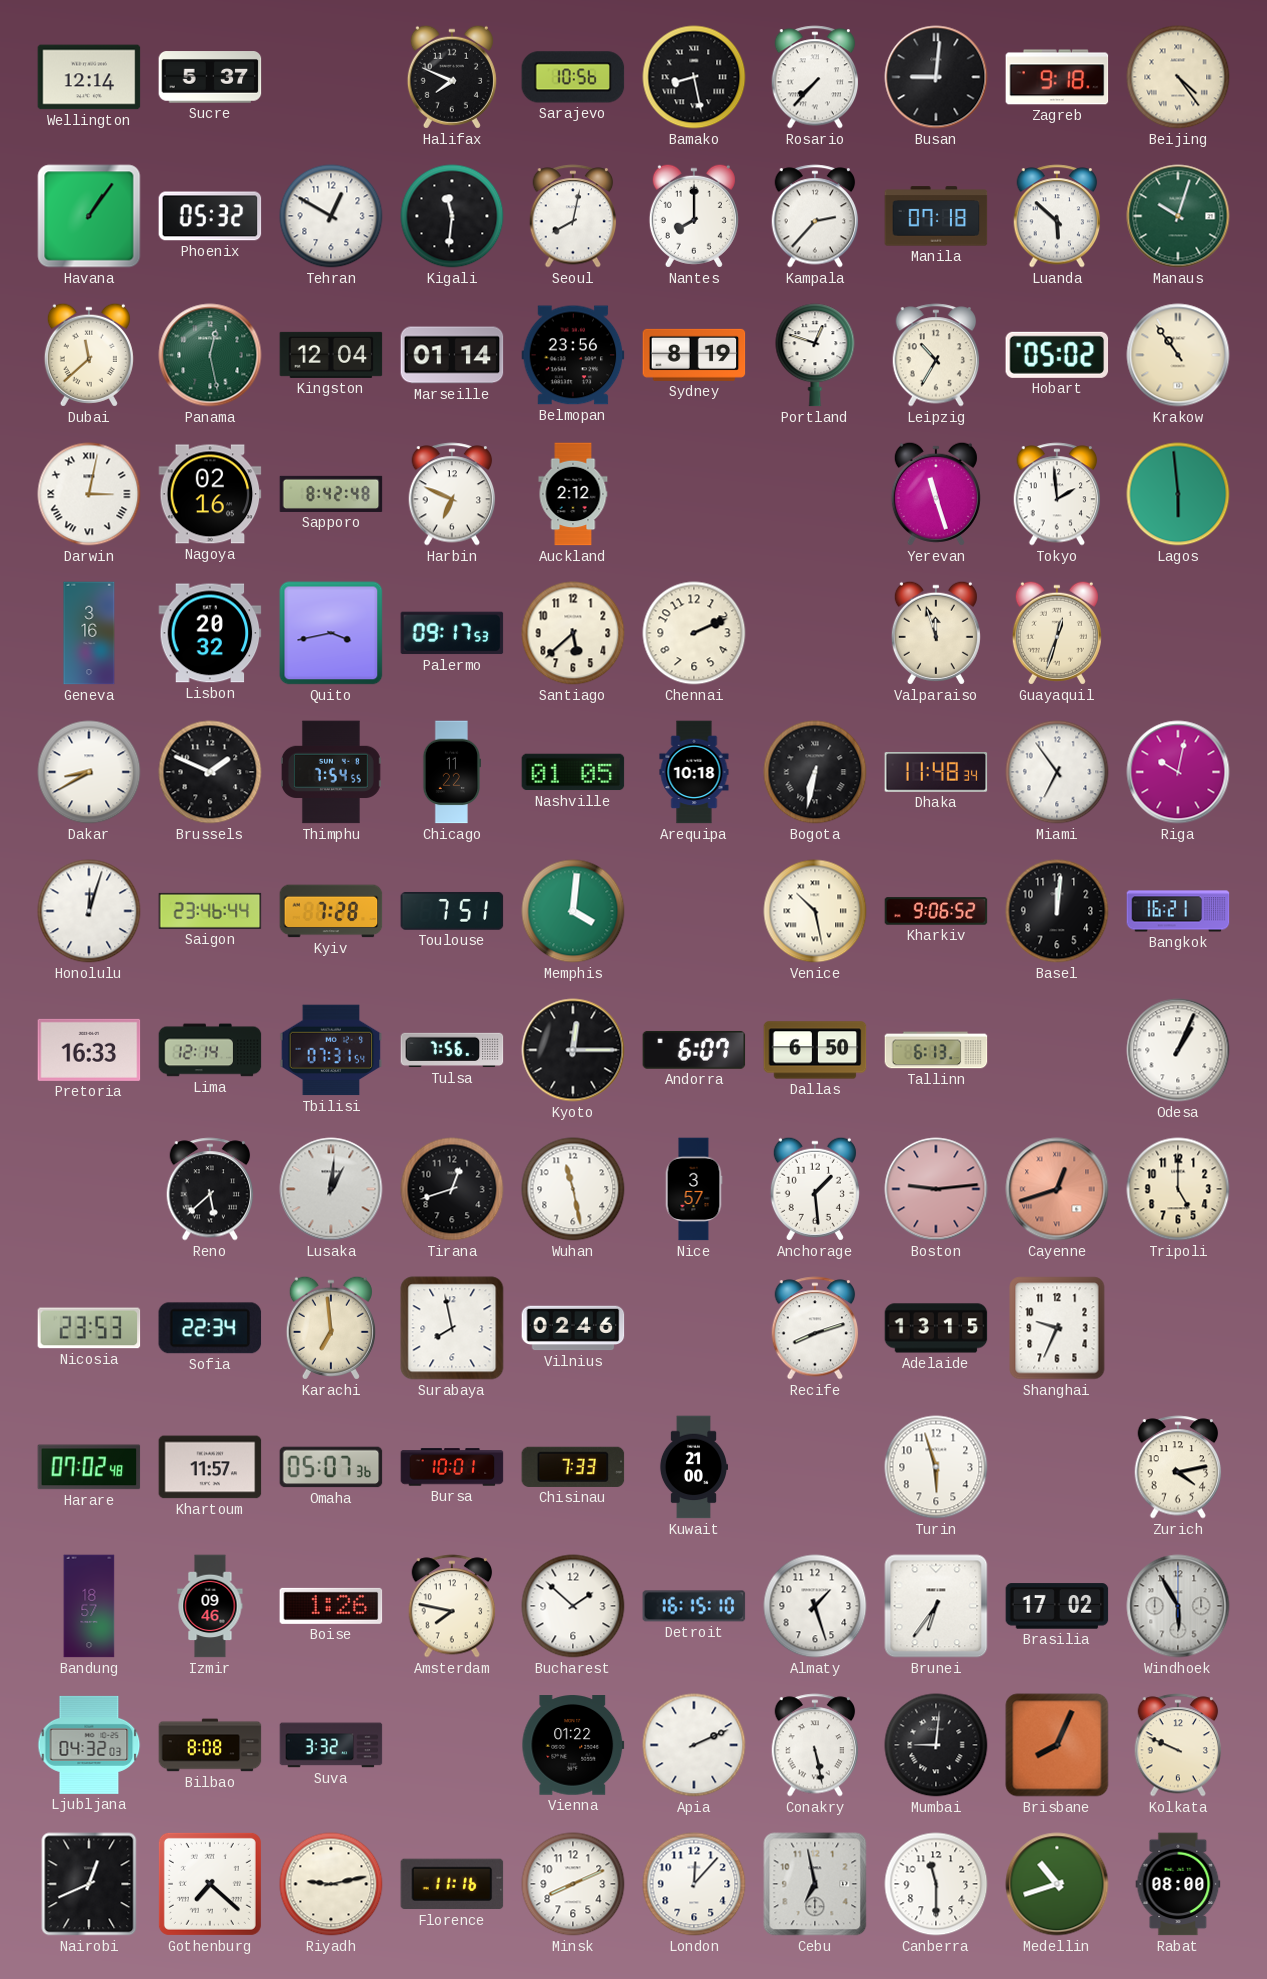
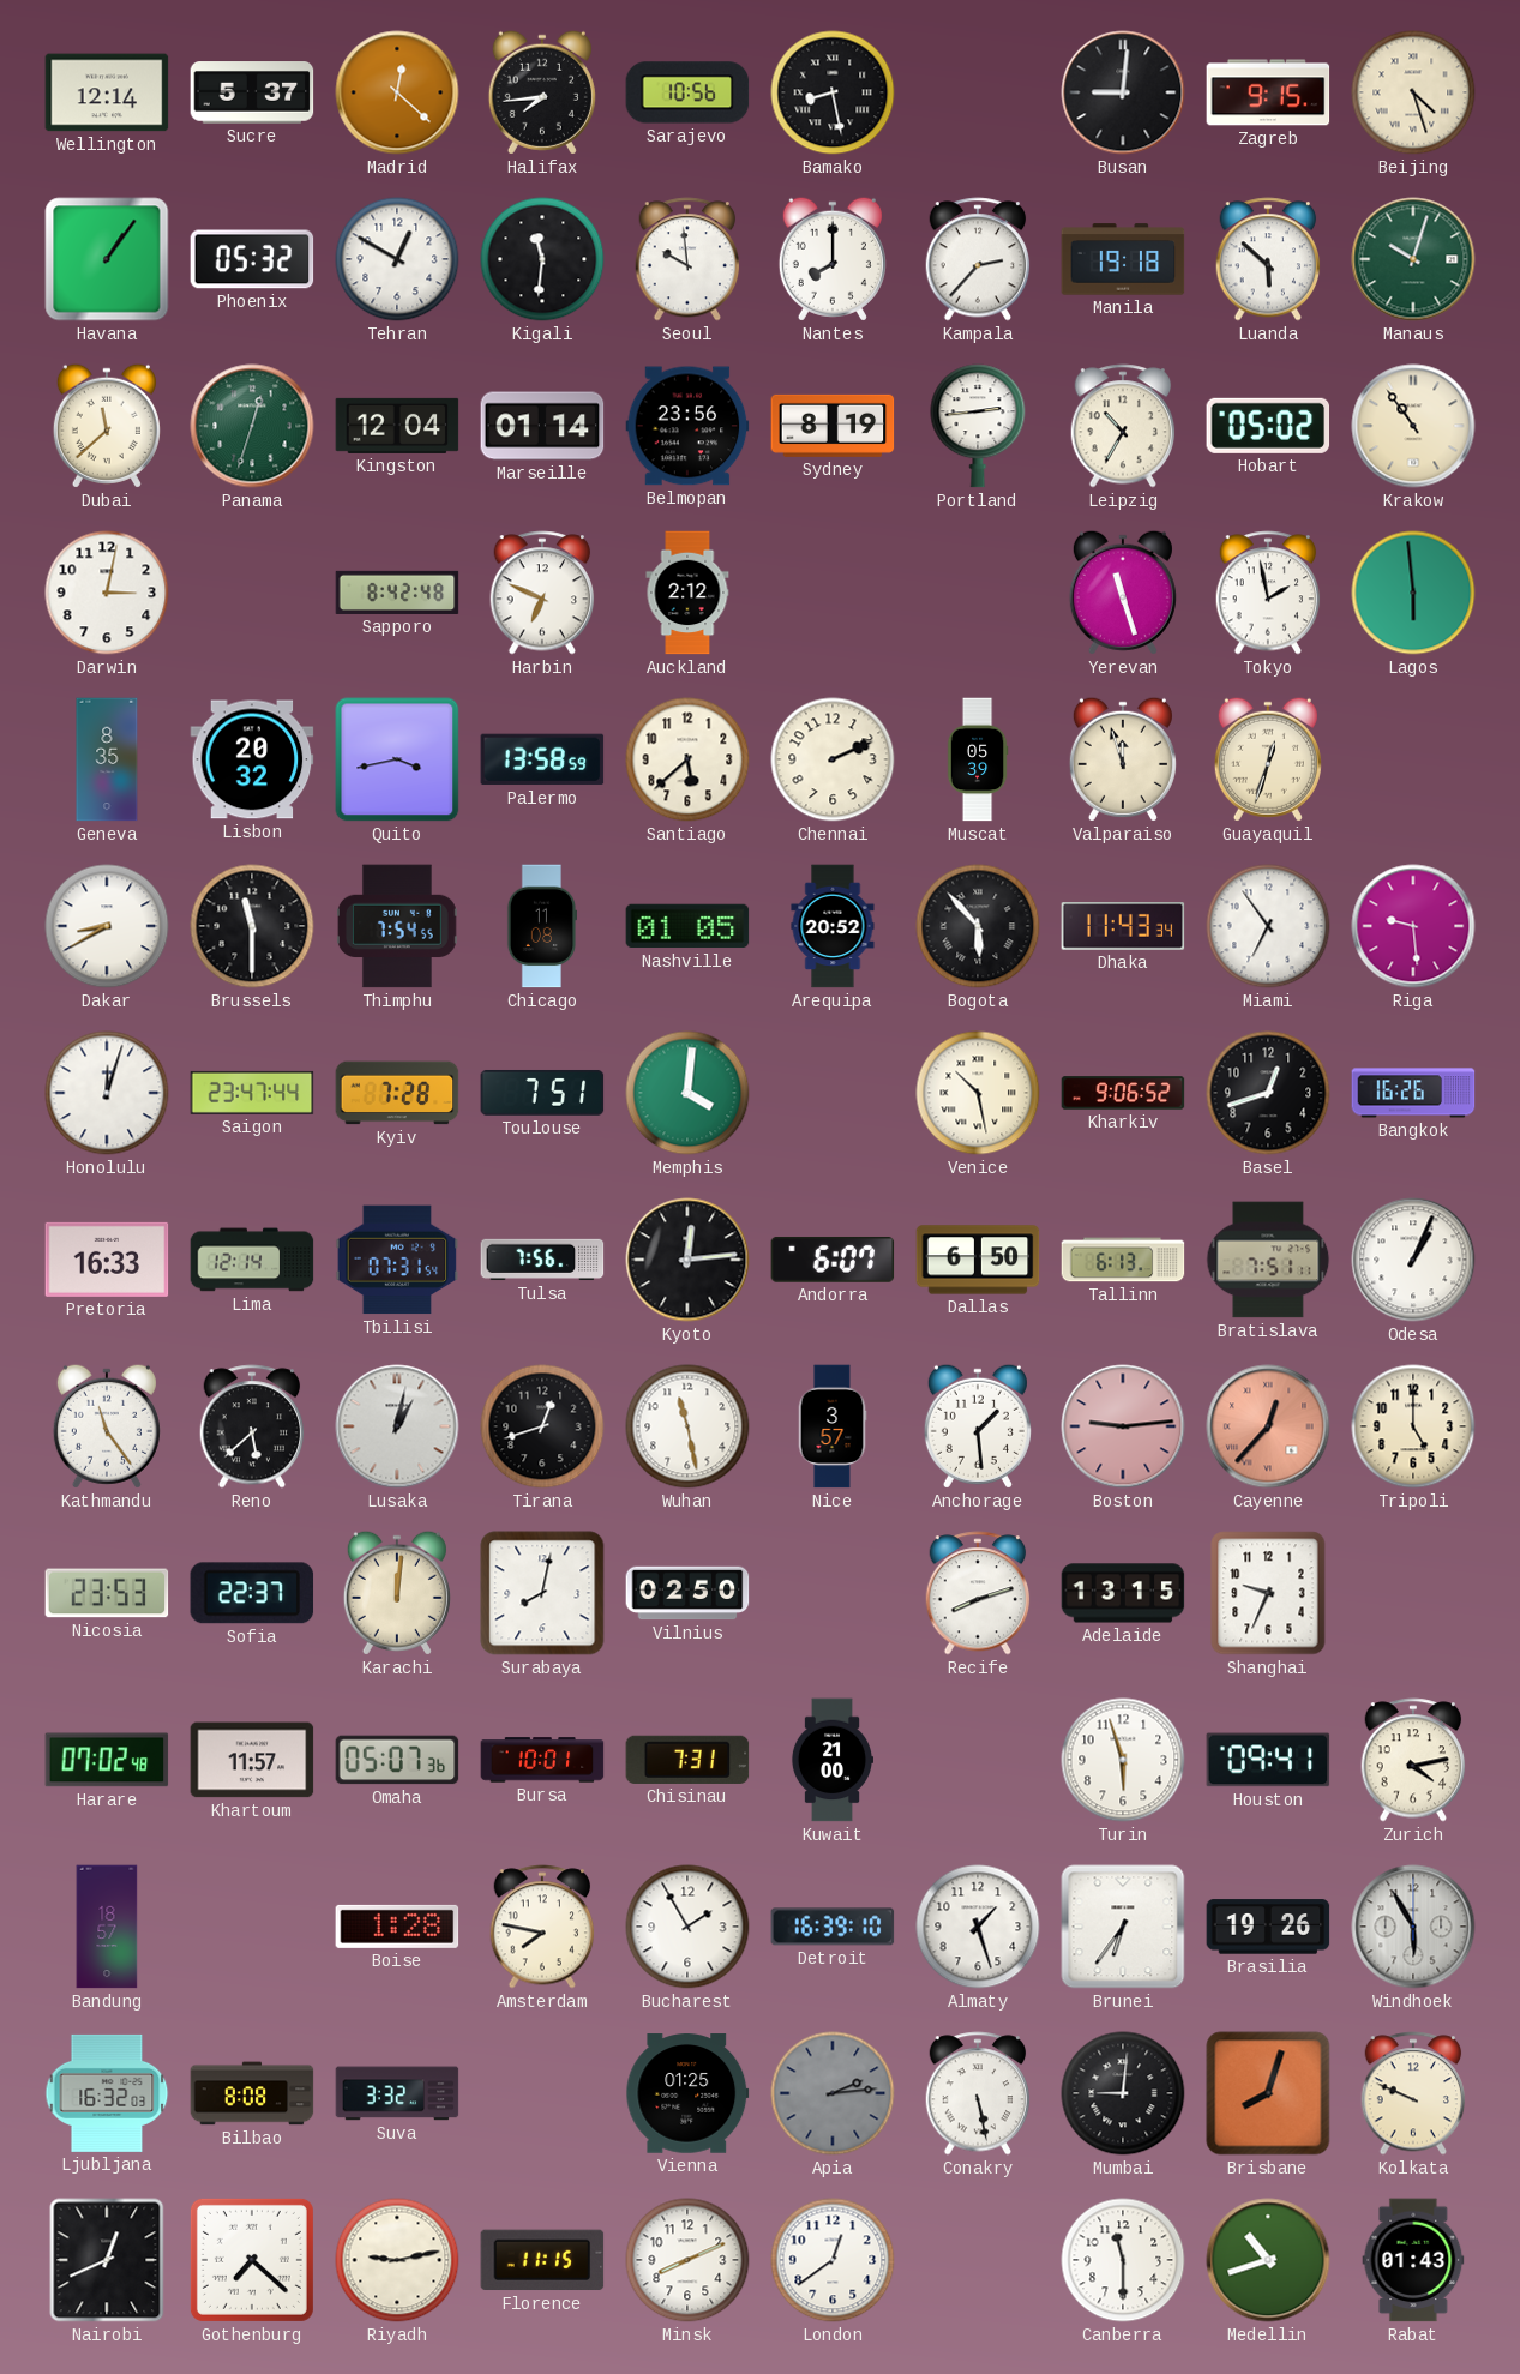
Madrid: none -> 12:22
Halifax: 7:49 -> 7:44
Rosario: 7:37 -> none
Zagreb: 9:18 -> 9:15
Beijing: 4:24 -> 4:27
Seoul: 8:02 -> 9:59
Manila: 07:18 -> 19:18
Panama: 12:28 -> 12:33
Portland: 12:48 -> 2:44
Darwin numerals: Roman -> Arabic
Nagoya: 02:16 -> none
Tokyo: 1:59 -> 1:58
Geneva: 3:16 -> 8:35
Palermo: 09:17 -> 13:58
Muscat: none -> 05:39
Brussels: 1:49 -> 11:30
Chicago: 11:22 -> 11:08
Arequipa: 10:18 -> 20:52
Bogota: 6:32 -> 5:53
Dhaka: 11:48 -> 11:43
Riga: 10:02 -> 9:29
Saigon: 23:46 -> 23:47
Basel: 12:01 -> 12:42
Bangkok: 16:21 -> 16:26
Kyoto: 12:15 -> 12:14
Bratislava: none -> 7:51
Kathmandu: none -> 11:24
Lusaka: 1:01 -> 1:02
Cayenne: 12:42 -> 12:37
Sofia: 22:34 -> 22:37
Karachi: 6:59 -> 12:01
Surabaya: 7:58 -> 8:02
Vilnius: 02:46 -> 02:50
Chisinau: 7:33 -> 7:31
Houston: none -> 09:41
Izmir: 09:46 -> none
Boise: 1:26 -> 1:28
Bucharest: 1:52 -> 1:55
Detroit: 16:15 -> 16:39
Brasilia: 17:02 -> 19:26
Ljubljana: 04:32 -> 16:32
Vienna: 01:22 -> 01:25
Apia: 2:11 -> 2:14
Apia dial: white -> grey
Brisbane: 8:04 -> 8:03
Florence: 11:16 -> 11:15
London: 12:07 -> 12:39
Cebu: 6:58 -> none
Rabat: 08:00 -> 01:43
